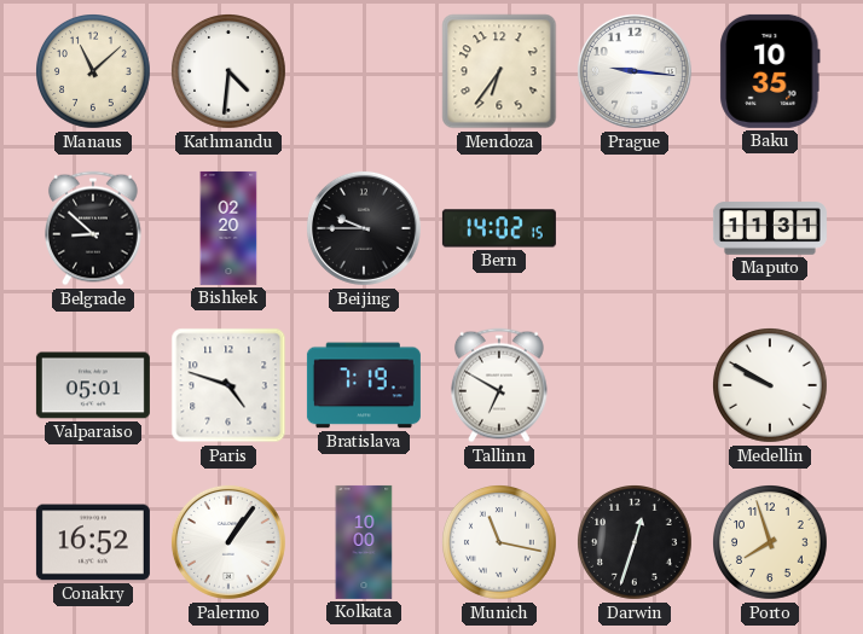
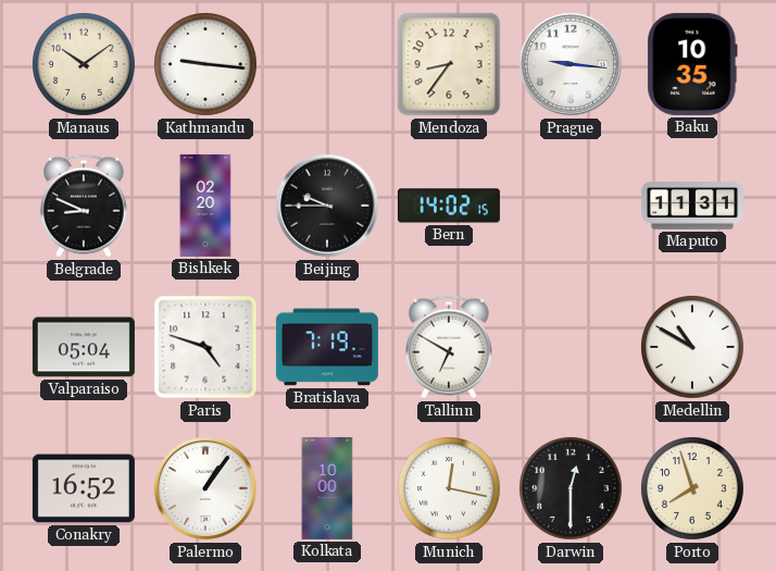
Manaus: 11:08 -> 10:09
Kathmandu: 4:31 -> 9:16
Mendoza: 6:36 -> 8:36
Belgrade: 8:52 -> 8:49
Valparaiso: 05:01 -> 05:04
Medellin: 9:50 -> 10:50
Munich: 11:17 -> 12:17
Darwin: 12:33 -> 12:30
